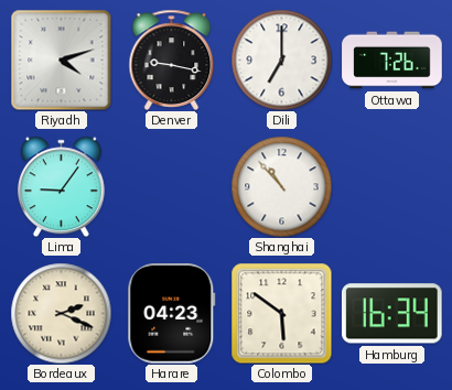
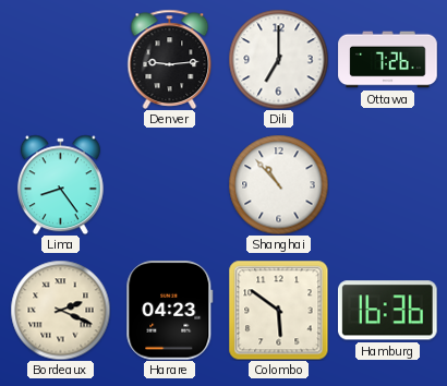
Riyadh: 4:12 -> none
Denver: 9:17 -> 9:14
Lima: 9:06 -> 8:24
Hamburg: 16:34 -> 16:36
